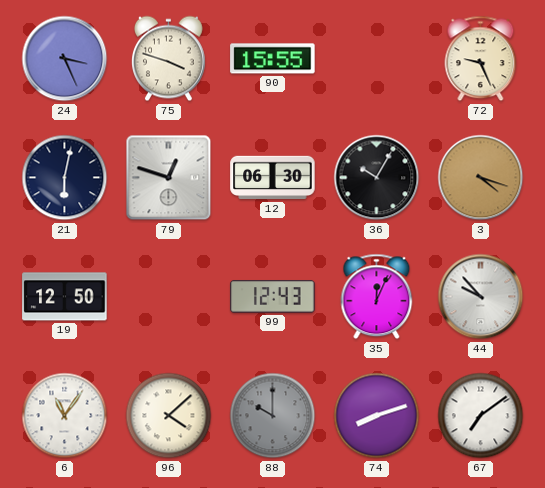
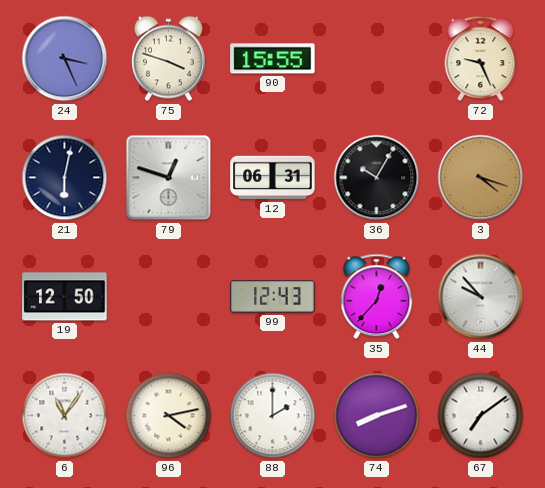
12: 06:30 -> 06:31
35: 12:04 -> 12:37
96: 4:08 -> 4:13
88: 10:00 -> 2:00
88 dial: grey -> white
